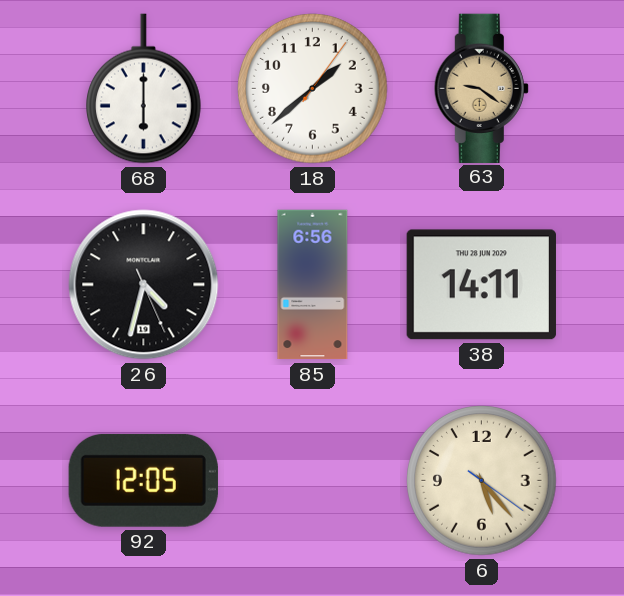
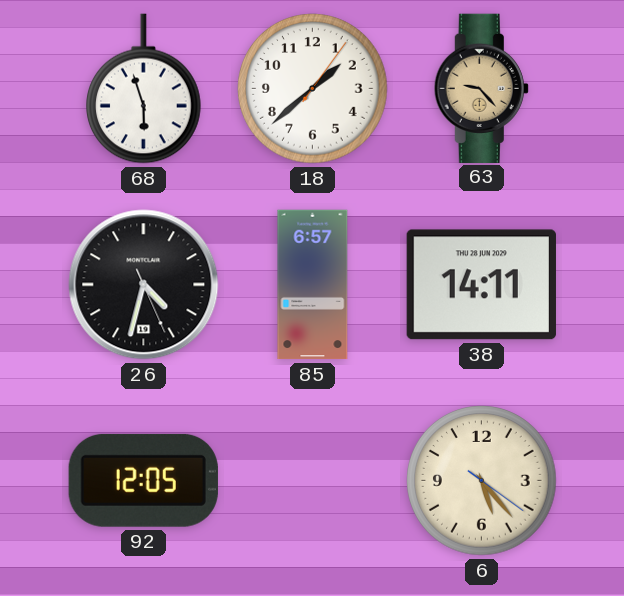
68: 6:00 -> 5:57
63: 9:21 -> 9:23
85: 6:56 -> 6:57
